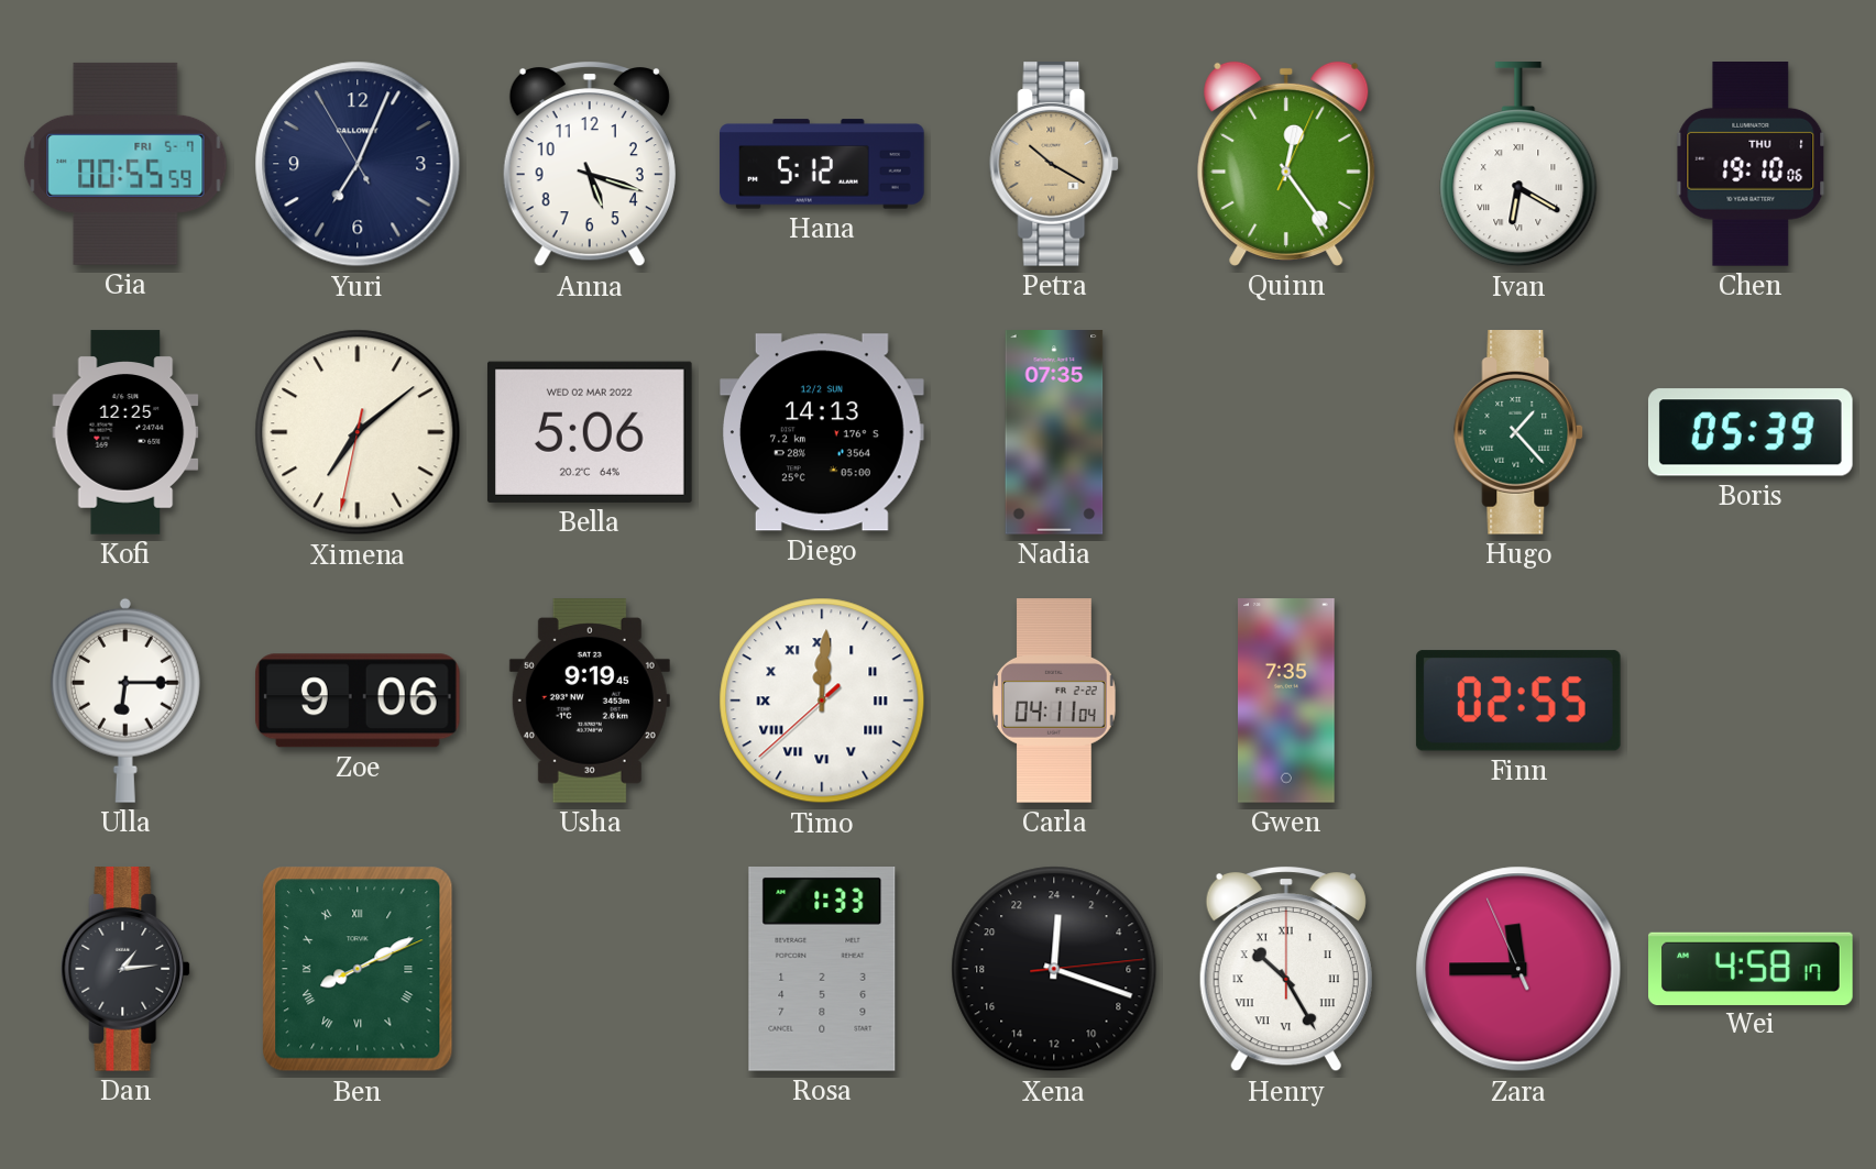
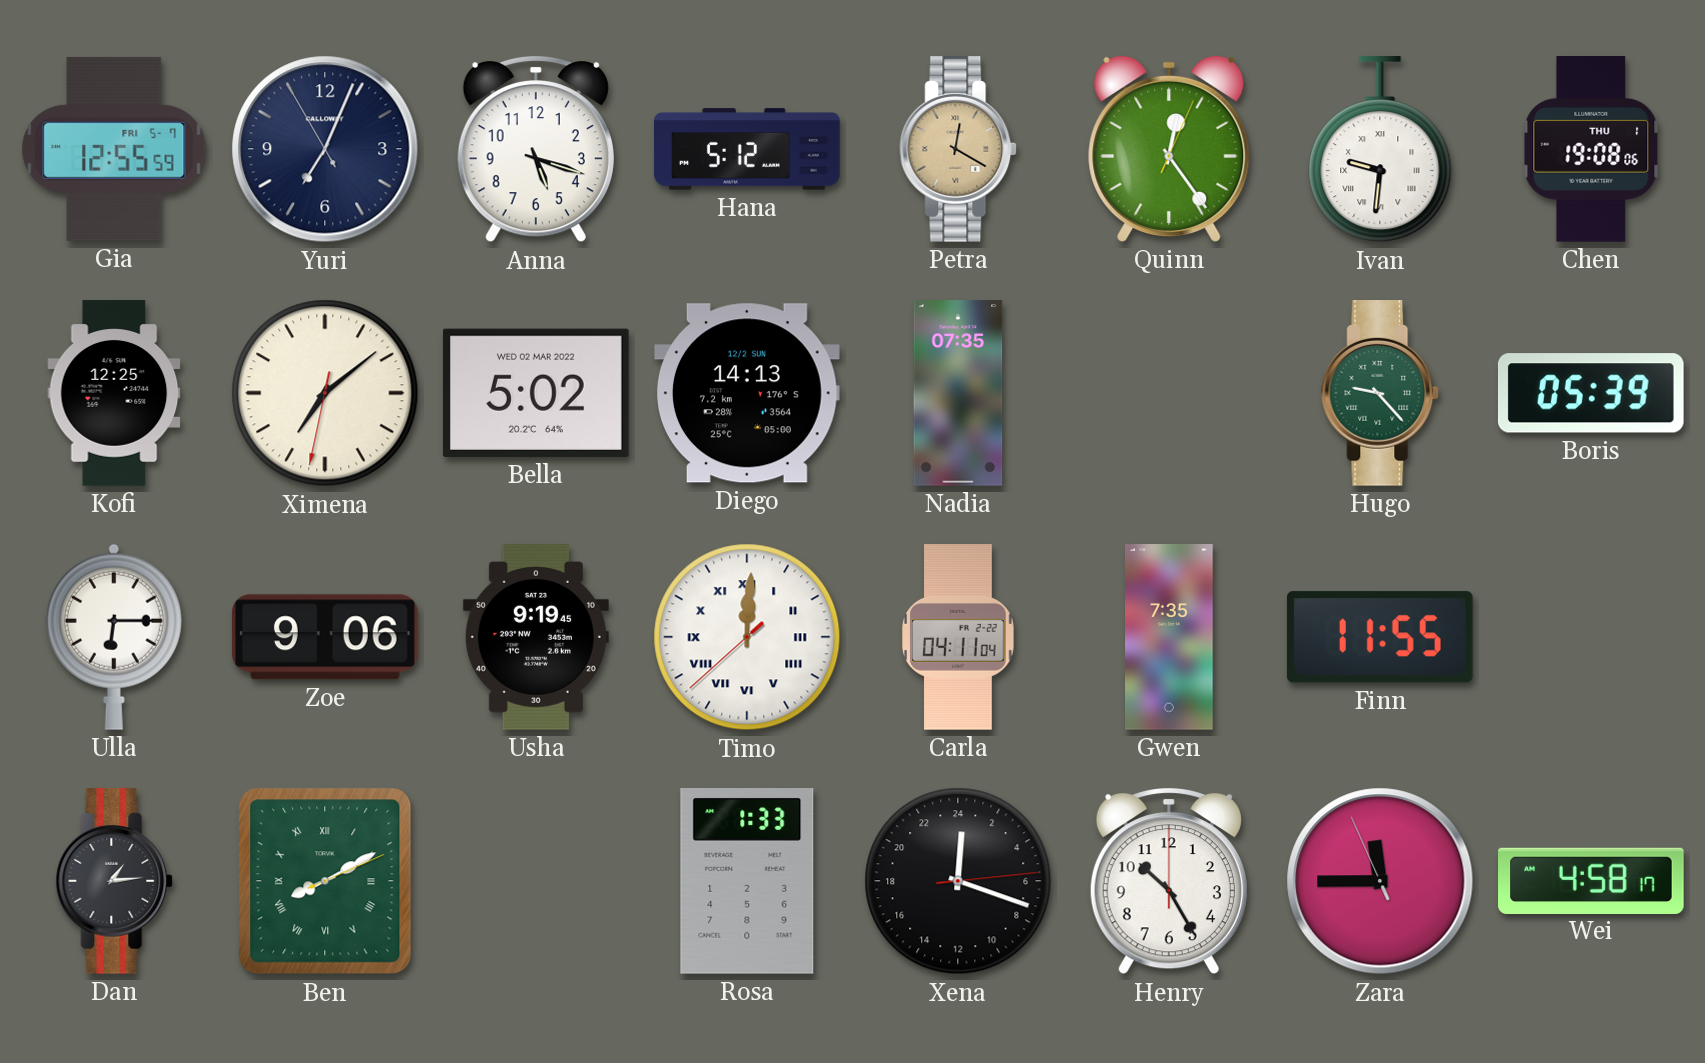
Gia: 00:55 -> 12:55
Petra: 10:20 -> 12:20
Ivan: 6:20 -> 9:31
Chen: 19:10 -> 19:08
Bella: 5:06 -> 5:02
Hugo: 1:23 -> 9:23
Finn: 02:55 -> 11:55
Henry numerals: Roman -> Arabic
